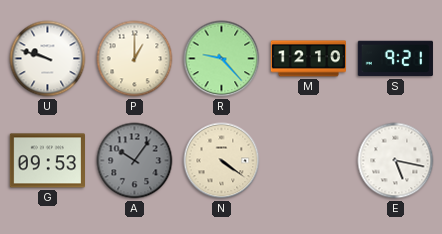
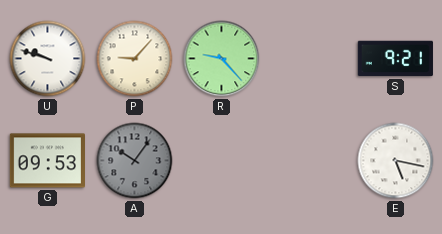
P: 1:00 -> 9:07
M: 12:10 -> none
N: 4:21 -> none
